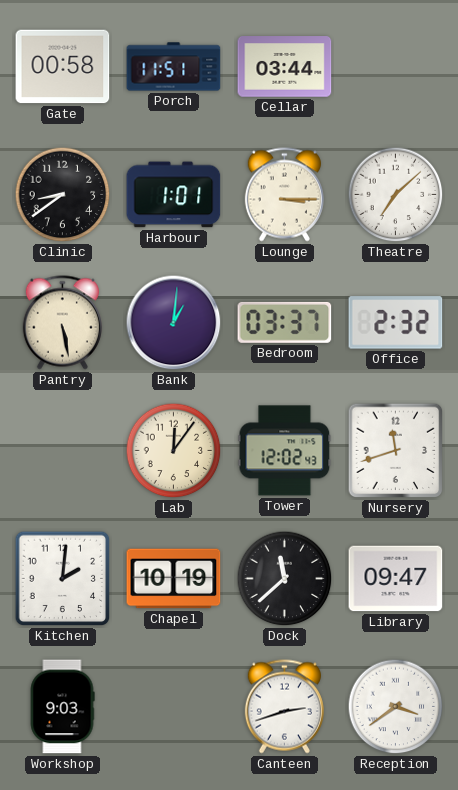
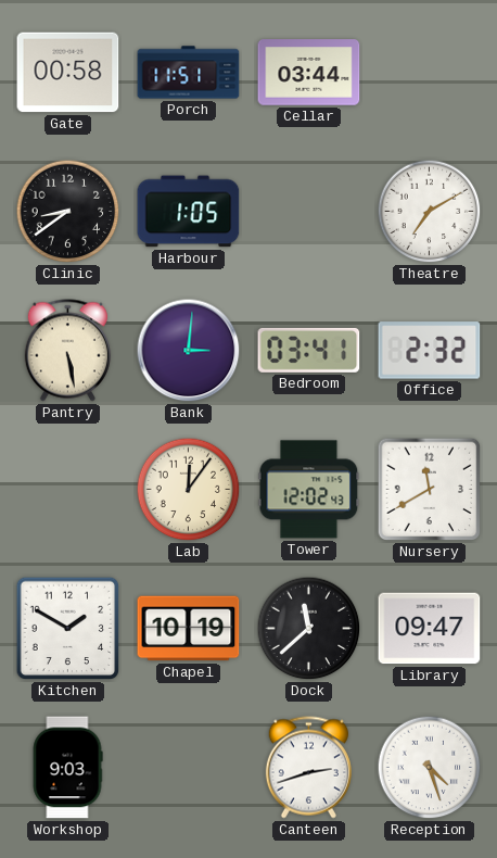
Harbour: 1:01 -> 1:05
Lounge: 3:15 -> none
Theatre: 7:08 -> 7:10
Bank: 1:01 -> 3:01
Bedroom: 03:37 -> 03:41
Nursery: 11:42 -> 11:40
Kitchen: 2:01 -> 1:50
Reception: 3:39 -> 4:27
